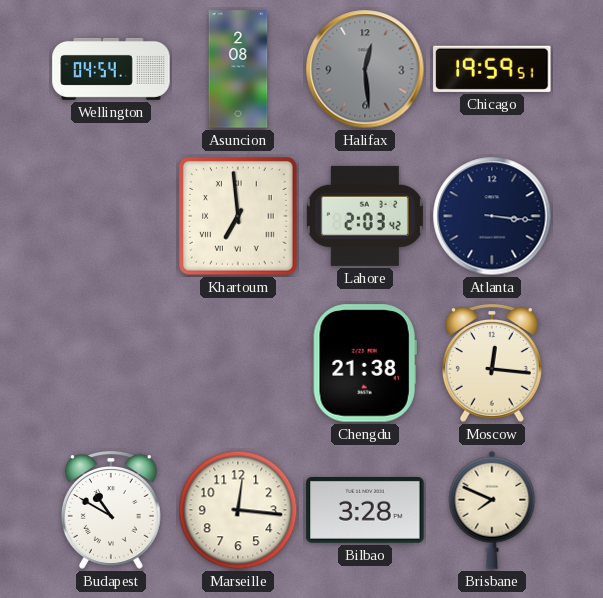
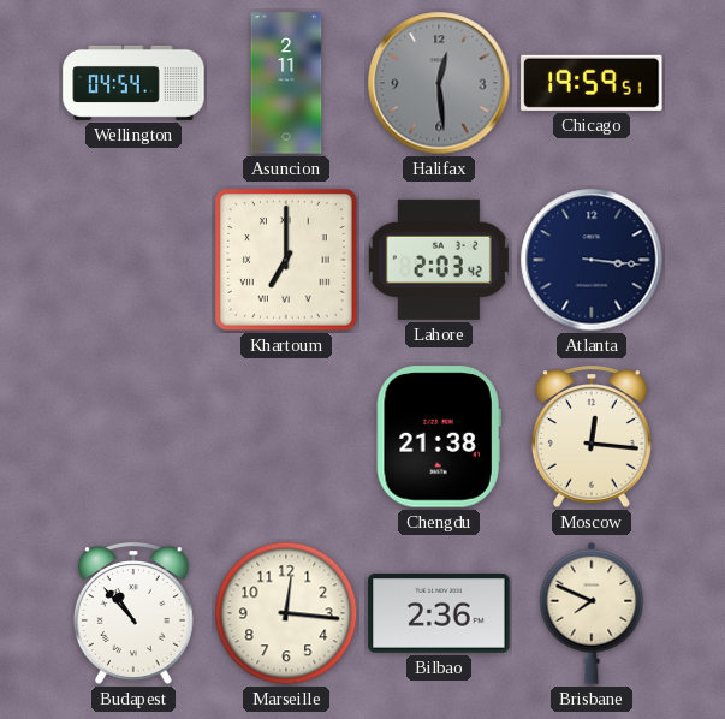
Asuncion: 2:08 -> 2:11
Khartoum: 6:59 -> 7:00
Budapest: 10:50 -> 10:53
Bilbao: 3:28 -> 2:36
